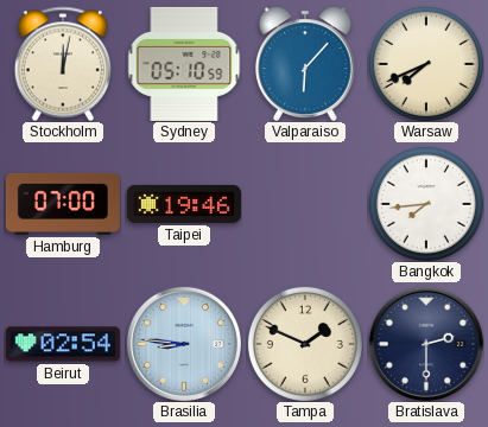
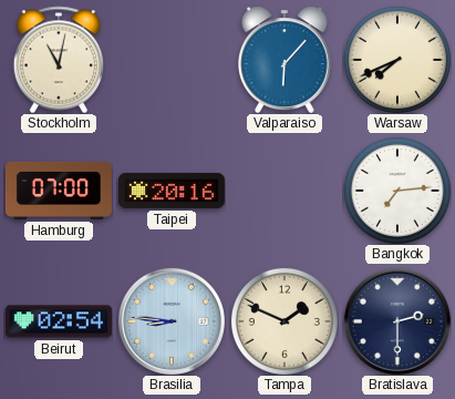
Stockholm: 12:02 -> 11:02
Sydney: 05:10 -> none
Taipei: 19:46 -> 20:16
Bangkok: 7:44 -> 7:14
